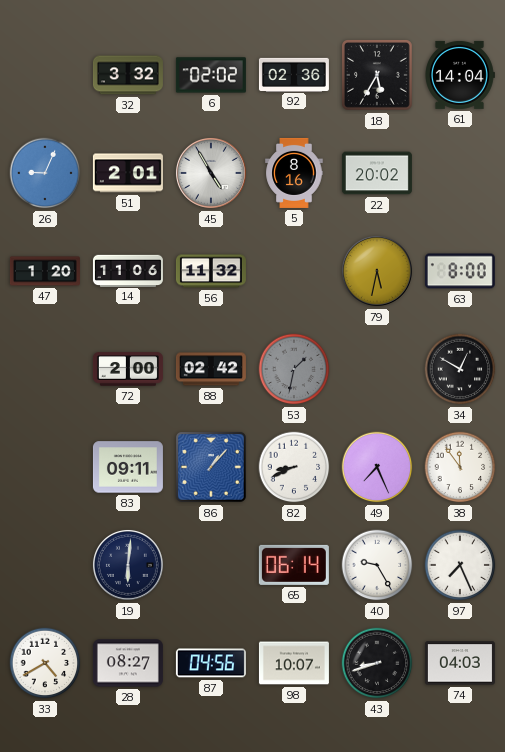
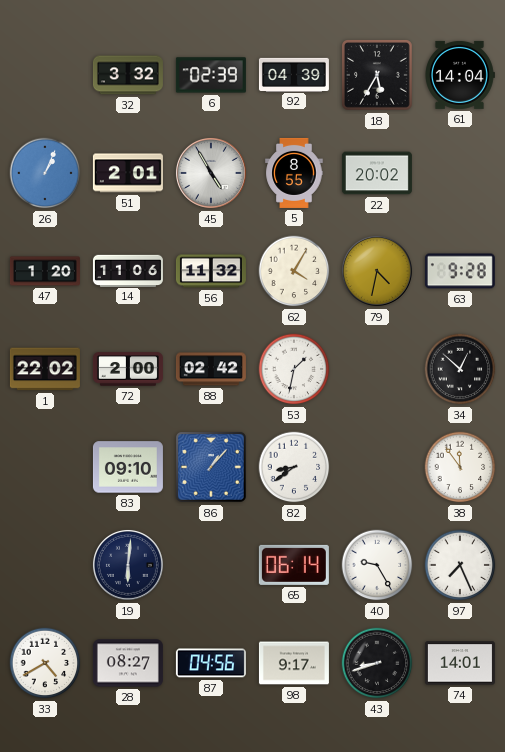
6: 02:02 -> 02:39
92: 02:36 -> 04:39
26: 9:04 -> 1:04
5: 8:16 -> 8:55
62: none -> 4:05
79: 5:32 -> 4:32
63: 8:00 -> 9:28
1: none -> 22:02
53 dial: grey -> white
34: 12:50 -> 12:52
83: 09:11 -> 09:10
82: 8:41 -> 8:39
49: 7:26 -> none
98: 10:07 -> 9:17
74: 04:03 -> 14:01
